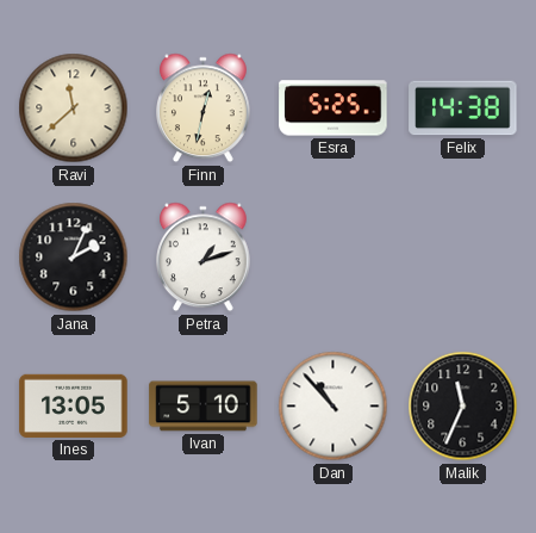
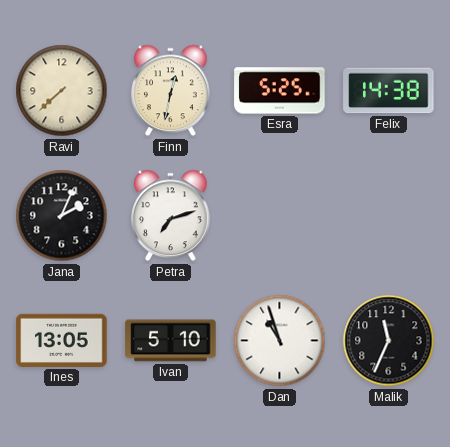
Ravi: 11:38 -> 7:38
Petra: 1:12 -> 7:12
Dan: 10:53 -> 10:57
